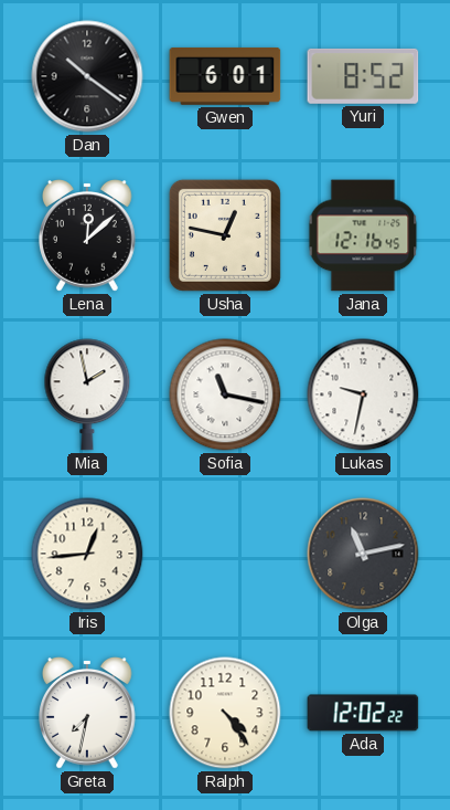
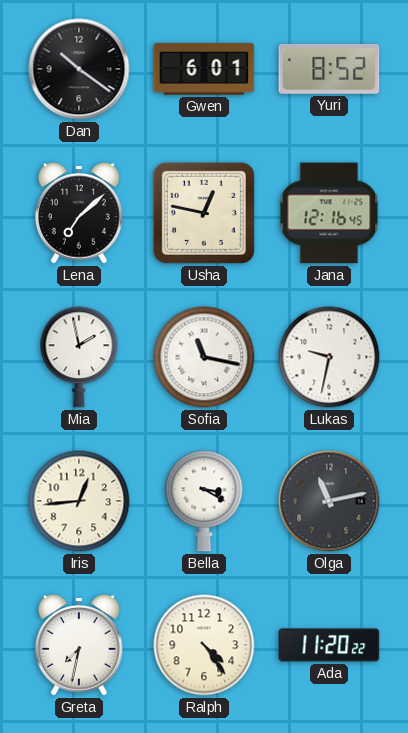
Lena: 12:08 -> 7:08
Bella: none -> 3:20
Ada: 12:02 -> 11:20
